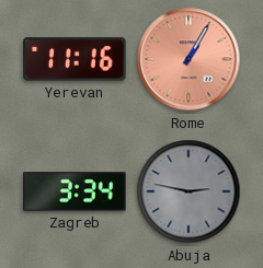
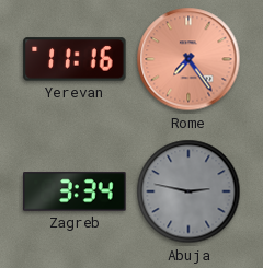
Rome: 1:05 -> 7:24
